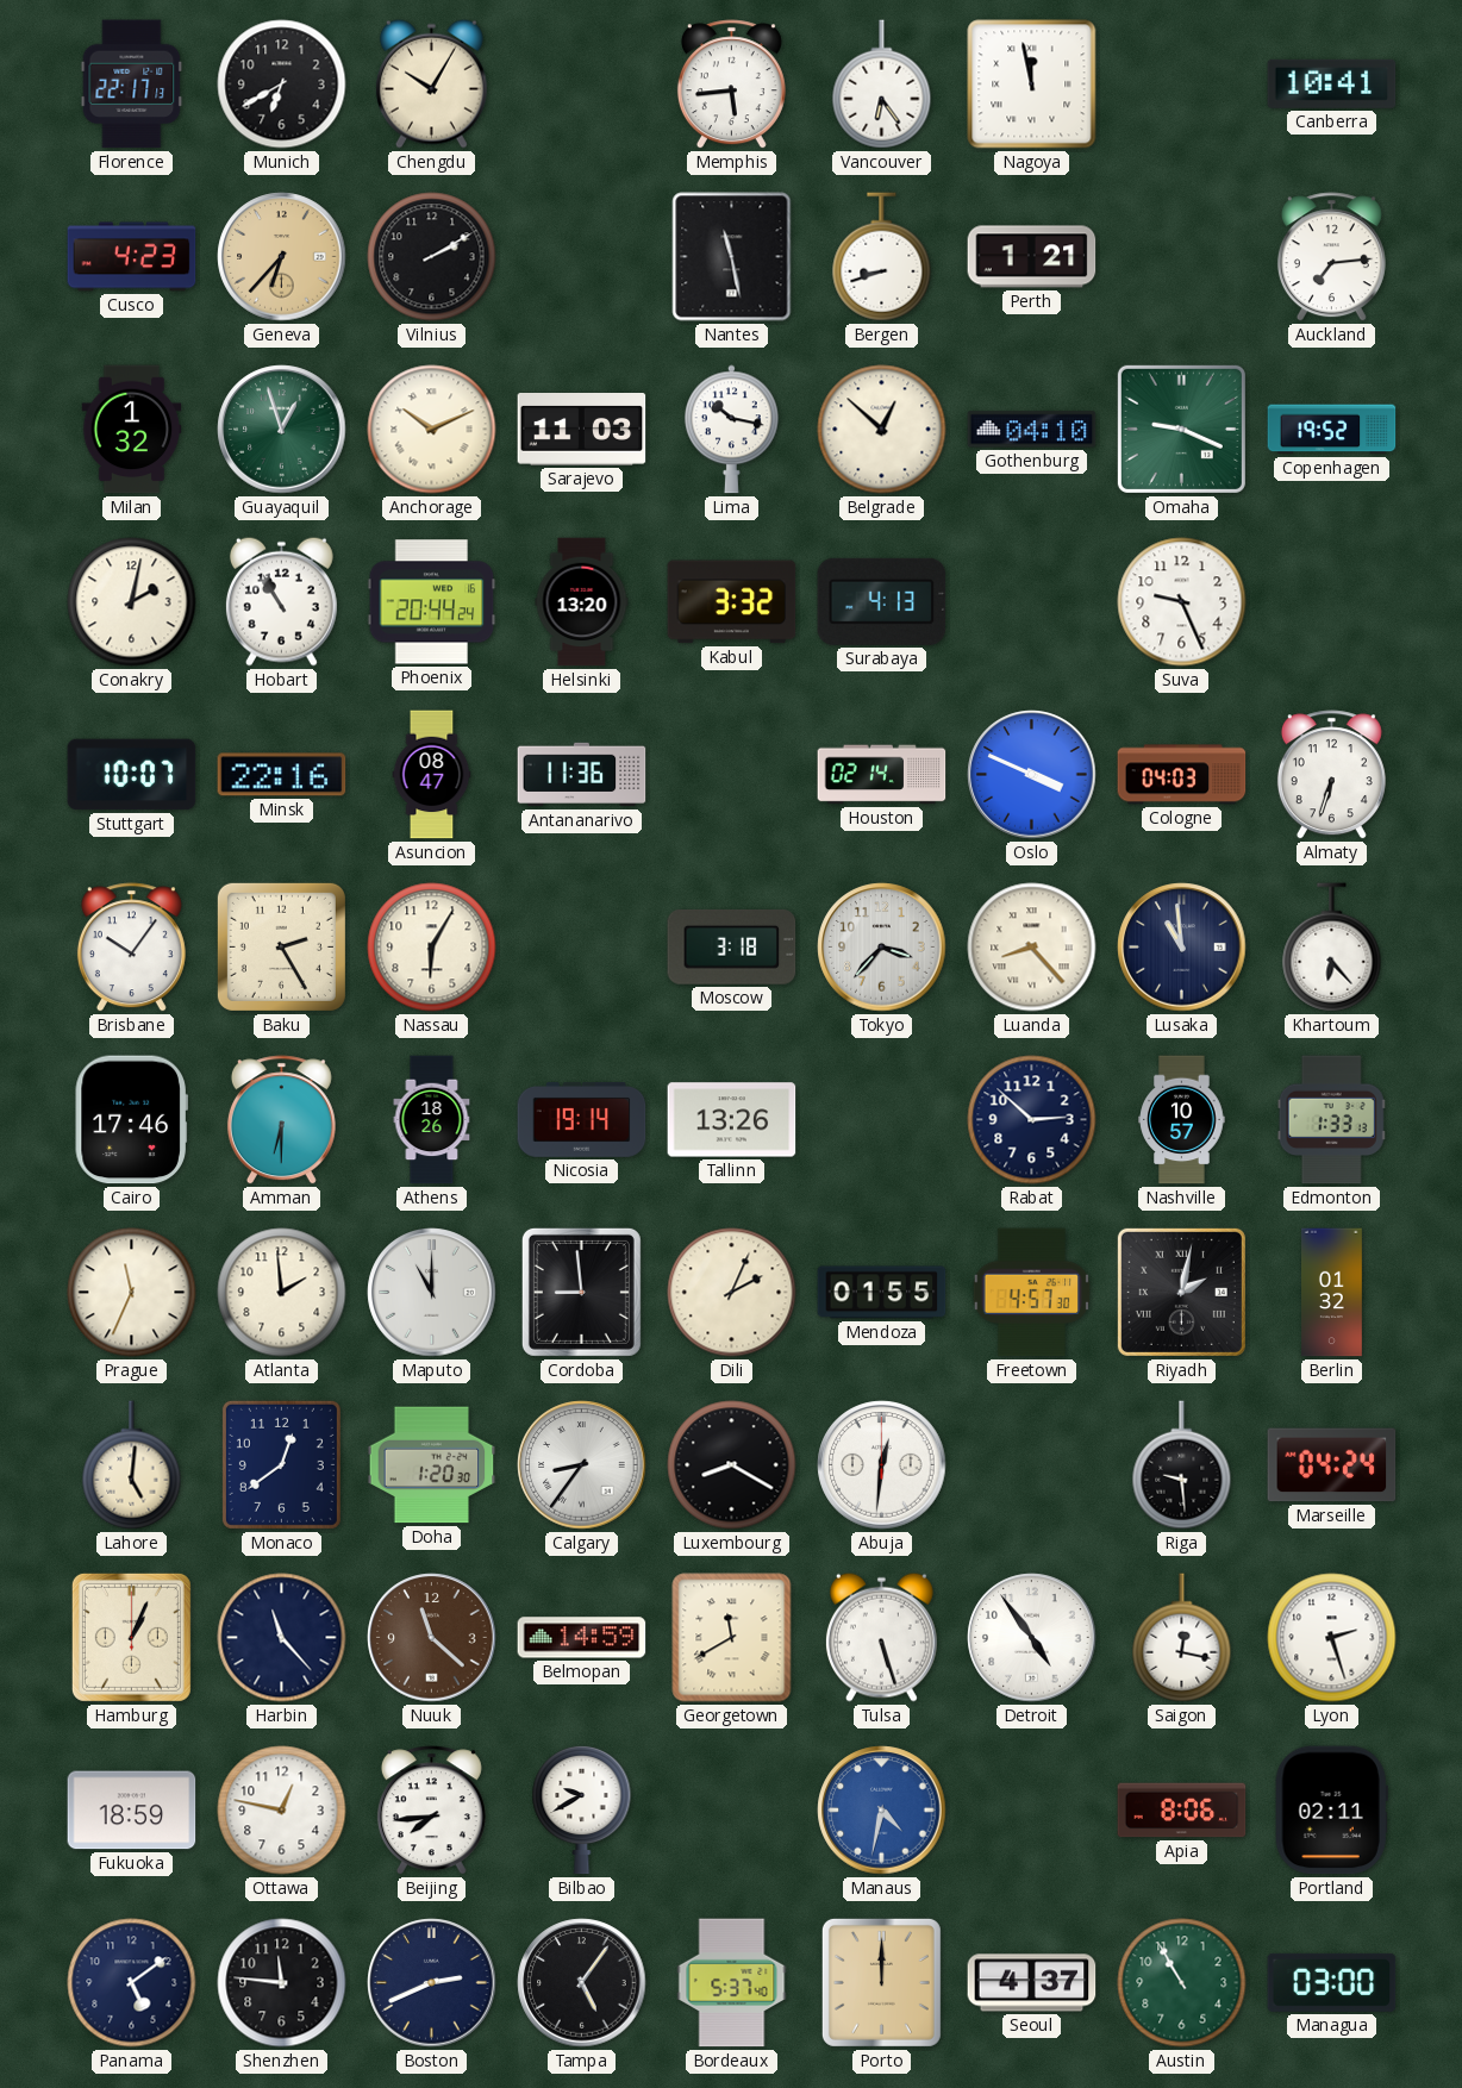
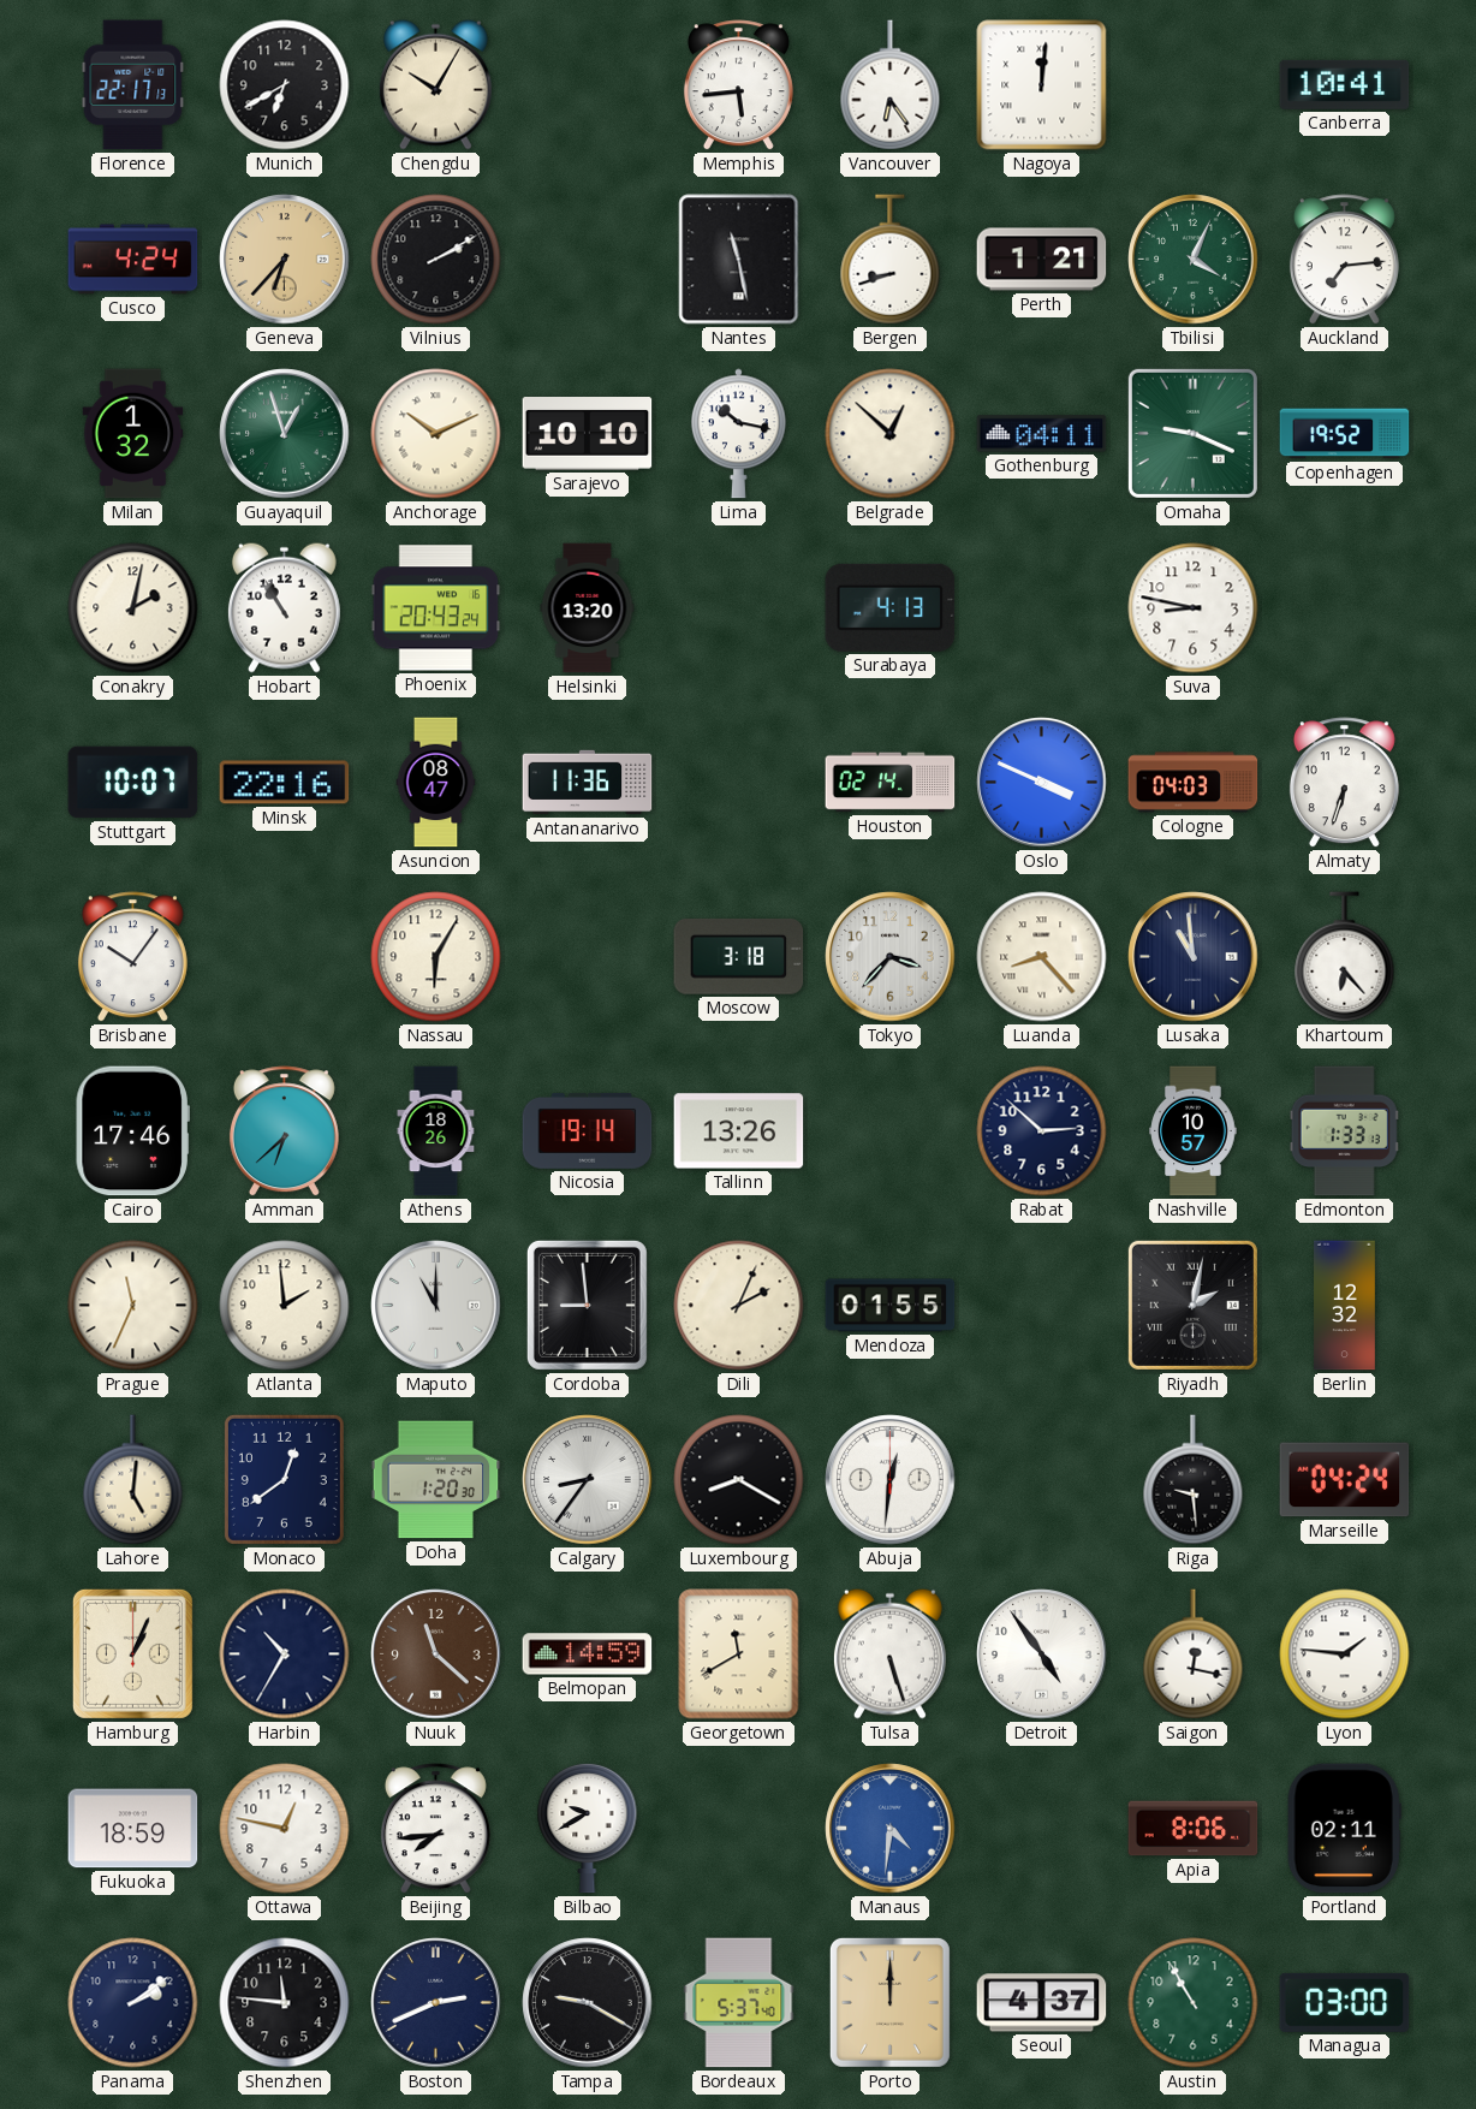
Nagoya: 11:58 -> 12:01
Cusco: 4:23 -> 4:24
Tbilisi: none -> 4:04
Sarajevo: 11:03 -> 10:10
Gothenburg: 04:10 -> 04:11
Phoenix: 20:44 -> 20:43
Kabul: 3:32 -> none
Suva: 9:26 -> 8:47
Baku: 2:25 -> none
Amman: 6:30 -> 6:38
Freetown: 4:57 -> none
Berlin: 01:32 -> 12:32
Harbin: 11:23 -> 10:35
Lyon: 2:27 -> 1:46
Manaus: 4:32 -> 4:31
Panama: 5:09 -> 2:09
Tampa: 5:06 -> 9:20
